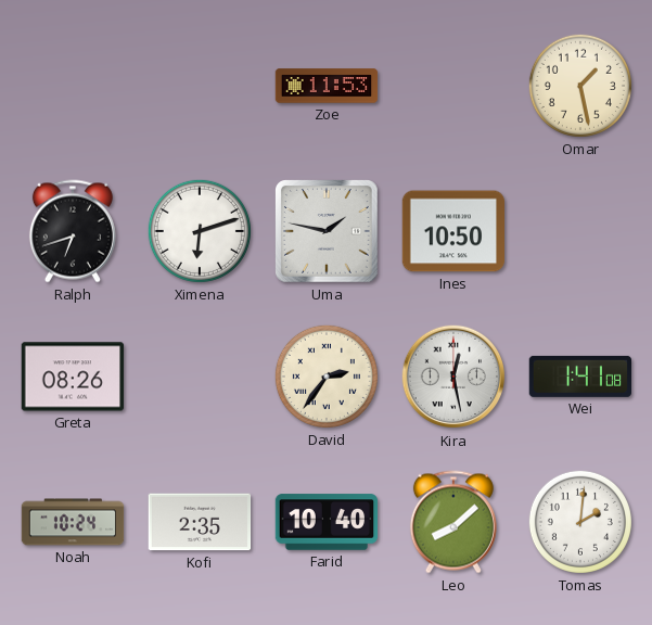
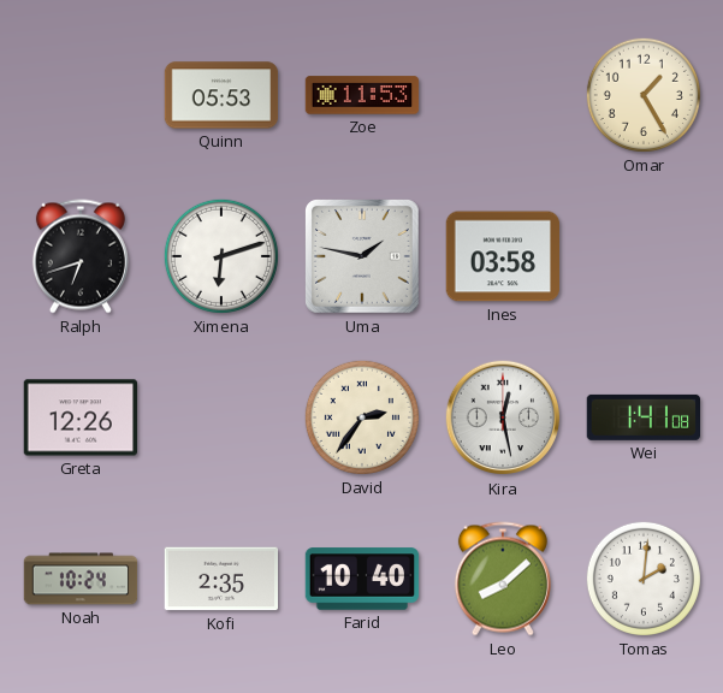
Quinn: none -> 05:53
Omar: 1:28 -> 1:25
Ines: 10:50 -> 03:58
Greta: 08:26 -> 12:26
